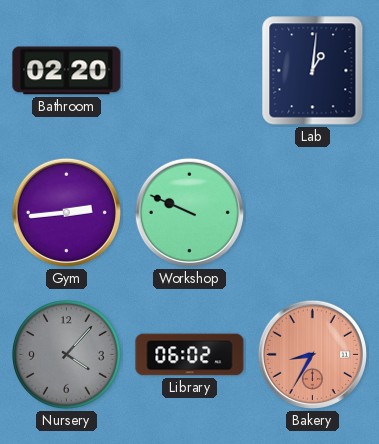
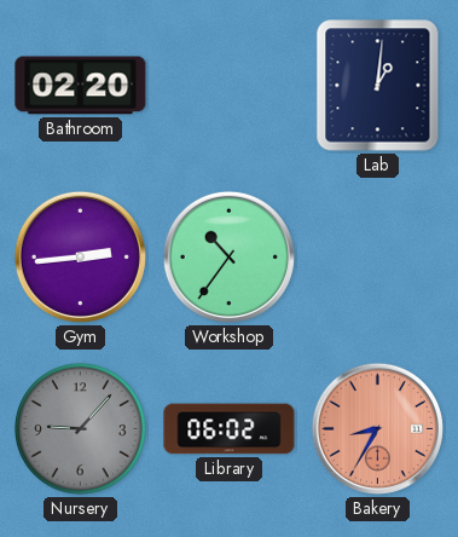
Workshop: 9:49 -> 10:36
Nursery: 4:07 -> 9:07
